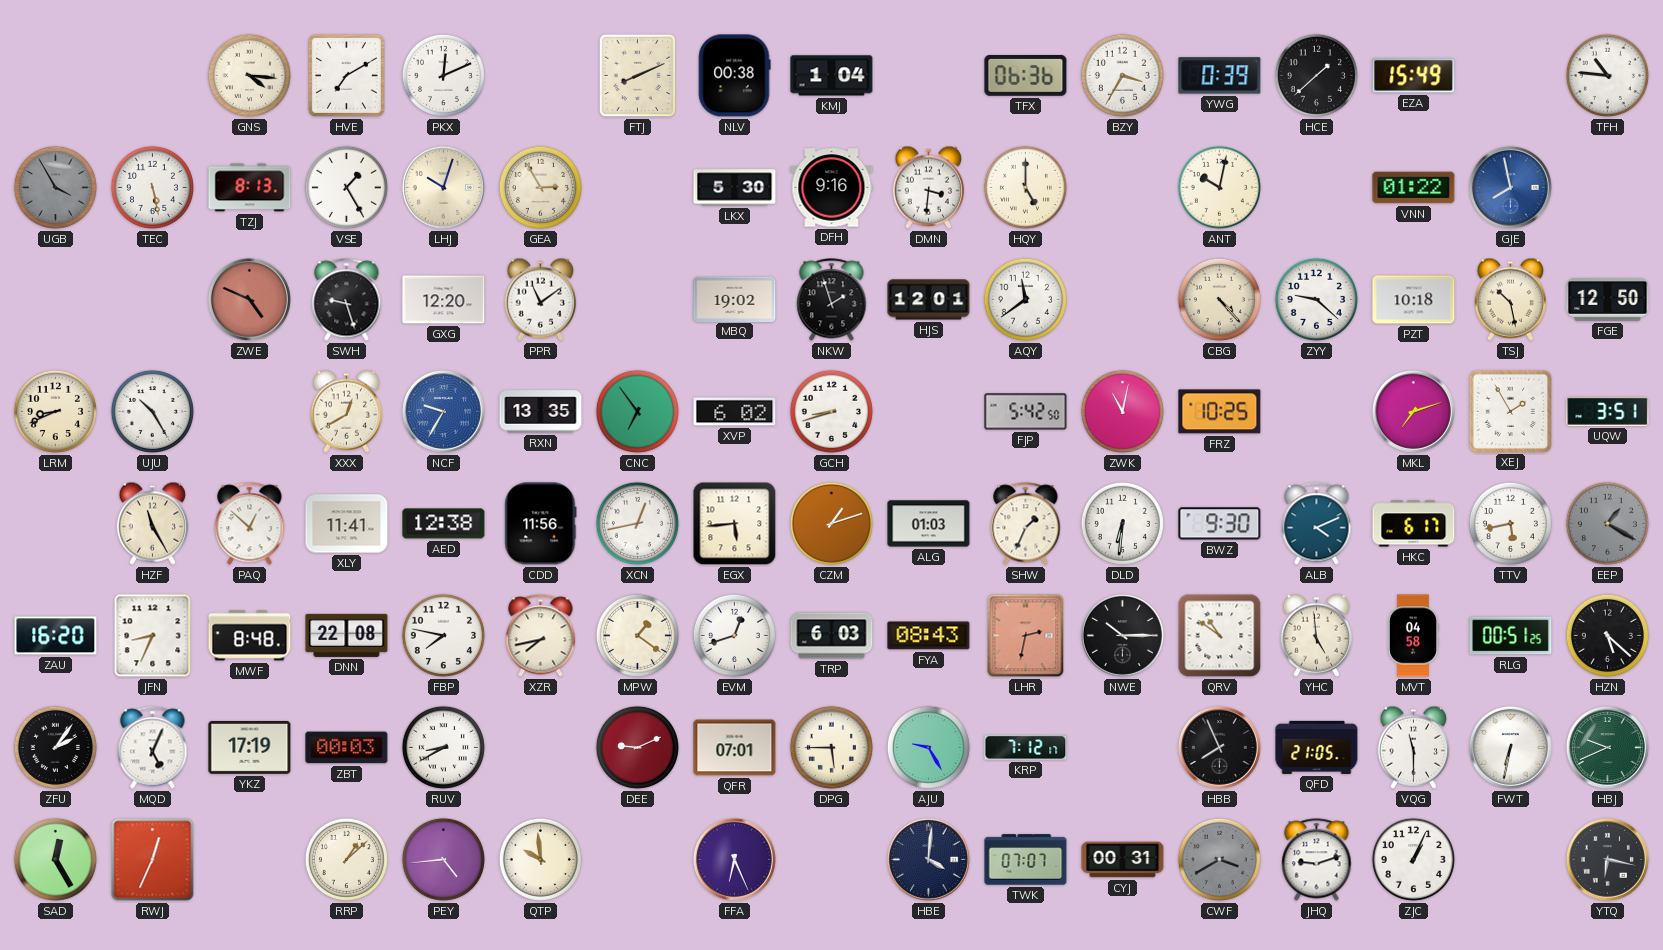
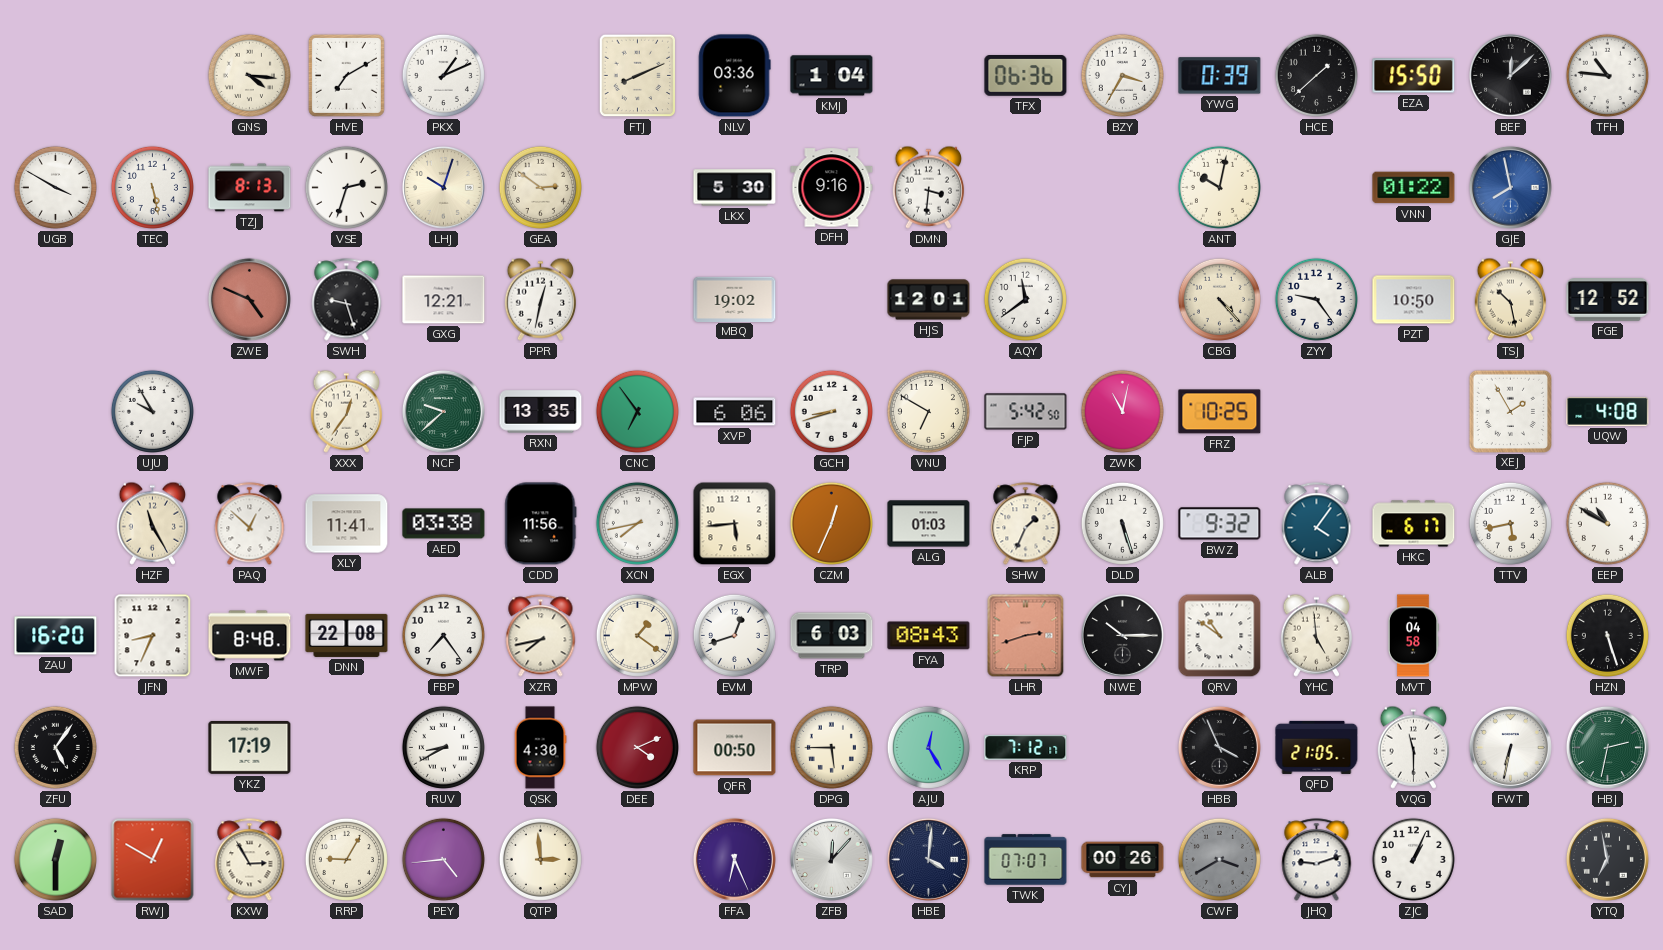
PKX: 12:11 -> 1:11
NLV: 00:38 -> 03:36
EZA: 15:49 -> 15:50
BEF: none -> 12:08
UGB: 3:55 -> 3:50
UGB dial: grey -> white
VSE: 1:25 -> 2:33
GEA: 2:55 -> 2:51
HQY: 5:00 -> none
GXG: 12:20 -> 12:21
PPR: 11:09 -> 12:32
NKW: 1:57 -> none
ZYY: 9:22 -> 9:24
PZT: 10:18 -> 10:50
FGE: 12:50 -> 12:52
LRM: 8:41 -> none
UJU: 10:25 -> 9:55
XXX: 12:40 -> 12:36
NCF: 9:35 -> 9:38
NCF dial: blue -> green
XVP: 6:02 -> 6:06
VNU: none -> 6:50
MKL: 7:12 -> none
UQW: 3:51 -> 4:08
AED: 12:38 -> 03:38
XCN: 12:43 -> 7:43
CZM: 1:12 -> 12:34
DLD: 6:31 -> 5:27
BWZ: 9:30 -> 9:32
ALB: 4:11 -> 4:06
EEP: 1:20 -> 10:50
EEP dial: grey -> white
FBP: 7:47 -> 7:24
LHR: 2:32 -> 2:42
RLG: 00:51 -> none
HZN: 5:22 -> 5:27
ZFU: 2:06 -> 5:06
MQD: 5:04 -> none
ZBT: 00:03 -> none
QSK: none -> 4:30
DEE: 9:11 -> 4:11
QFR: 07:01 -> 00:50
AJU: 9:25 -> 12:25
HBB: 7:56 -> 3:56
HBJ: 9:41 -> 2:32
SAD: 12:25 -> 12:30
RWJ: 12:34 -> 12:50
KXW: none -> 2:55
RRP: 1:08 -> 9:05
QTP: 9:59 -> 2:59
ZFB: none -> 12:07
CYJ: 00:31 -> 00:26
YTQ: 6:17 -> 6:58
